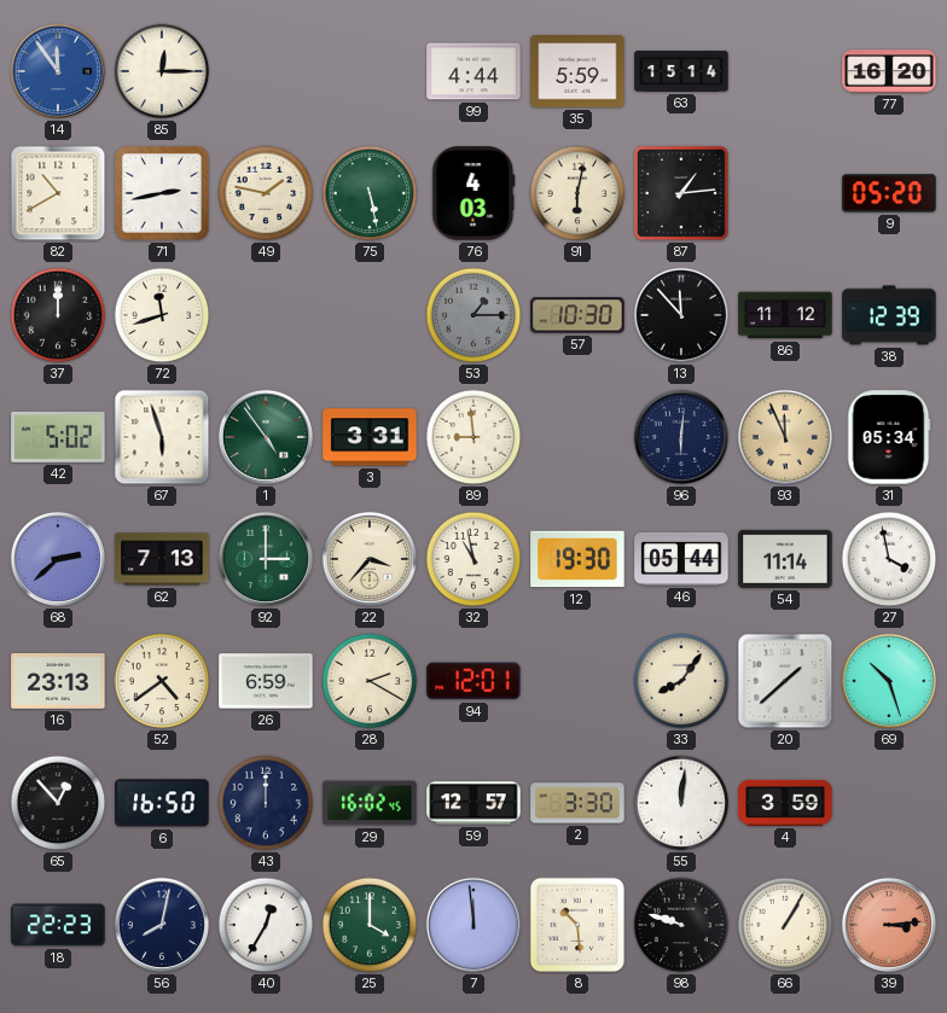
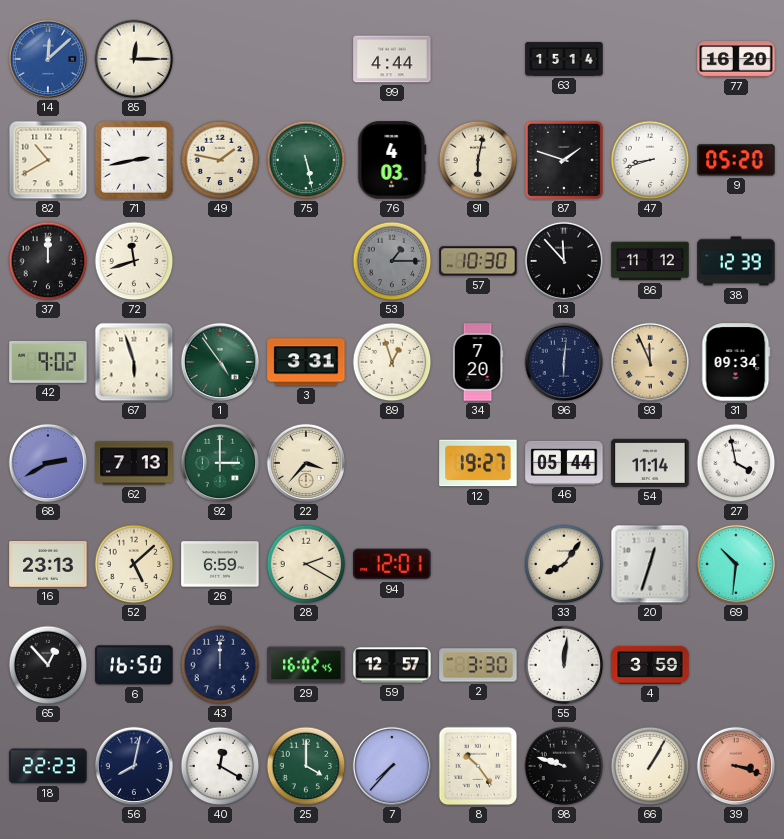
14: 11:54 -> 12:08
35: 5:59 -> none
87: 1:14 -> 1:48
47: none -> 8:42
42: 5:02 -> 9:02
89: 8:59 -> 12:57
34: none -> 7:20
31: 05:34 -> 09:34
68: 2:38 -> 2:40
32: 10:58 -> none
12: 19:30 -> 19:27
52: 4:39 -> 5:08
20: 1:38 -> 12:33
69: 10:27 -> 10:31
40: 12:35 -> 12:20
7: 11:59 -> 7:37
8: 10:29 -> 10:24
39: 3:14 -> 3:18
